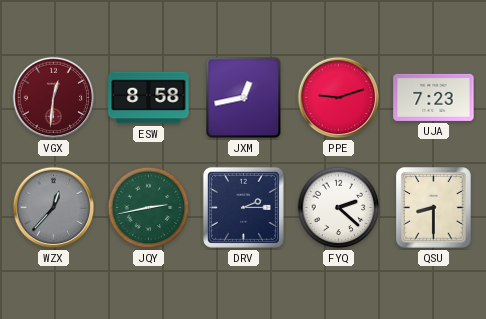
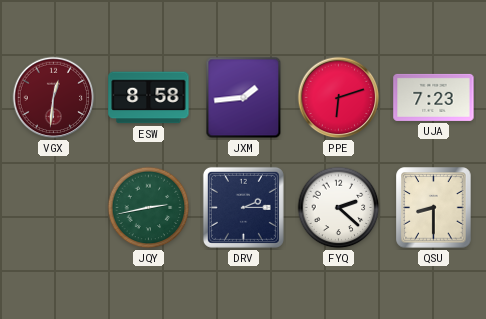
JXM: 12:43 -> 1:44
PPE: 9:12 -> 6:12
WZX: 12:37 -> none
